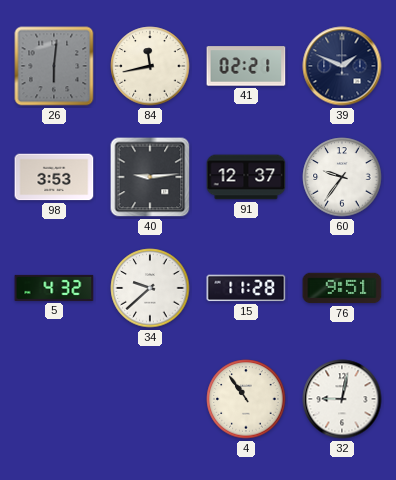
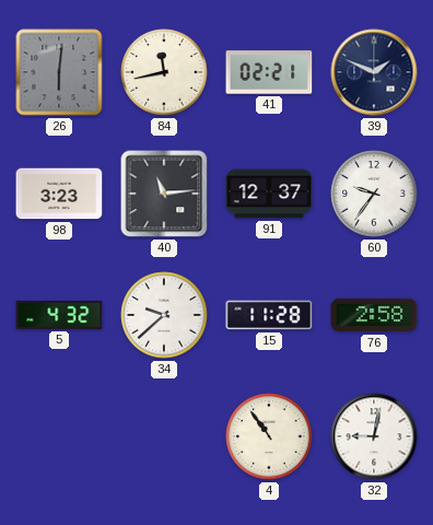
98: 3:53 -> 3:23
40: 9:14 -> 11:14
76: 9:51 -> 2:58
